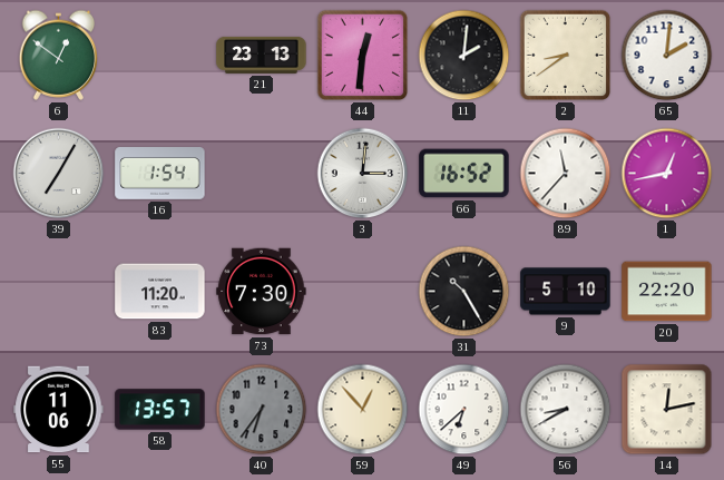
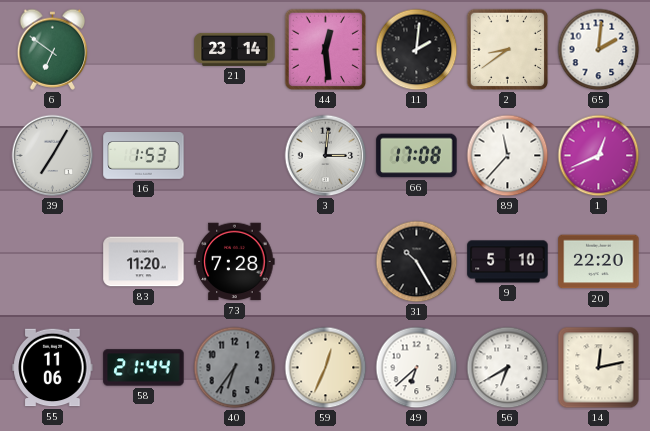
6: 12:51 -> 6:51
21: 23:13 -> 23:14
44: 12:31 -> 12:29
16: 1:54 -> 1:53
66: 16:52 -> 17:08
1: 12:43 -> 12:41
73: 7:30 -> 7:28
58: 13:57 -> 21:44
59: 12:53 -> 12:34
56: 8:40 -> 6:40
